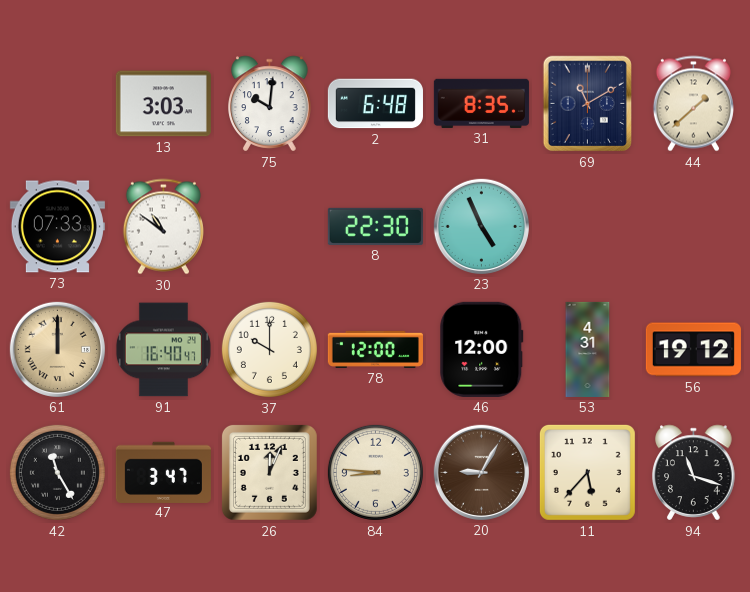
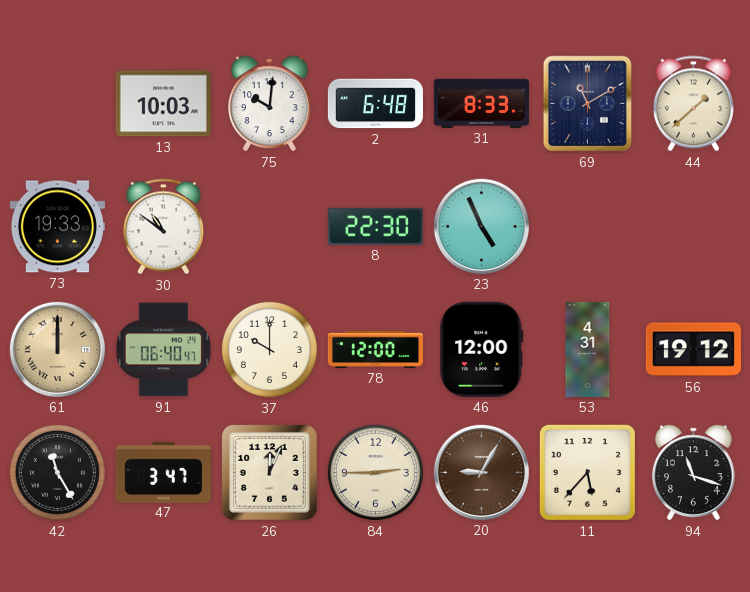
13: 3:03 -> 10:03
31: 8:35 -> 8:33
73: 07:33 -> 19:33
91: 16:40 -> 06:40
84: 8:46 -> 2:45
